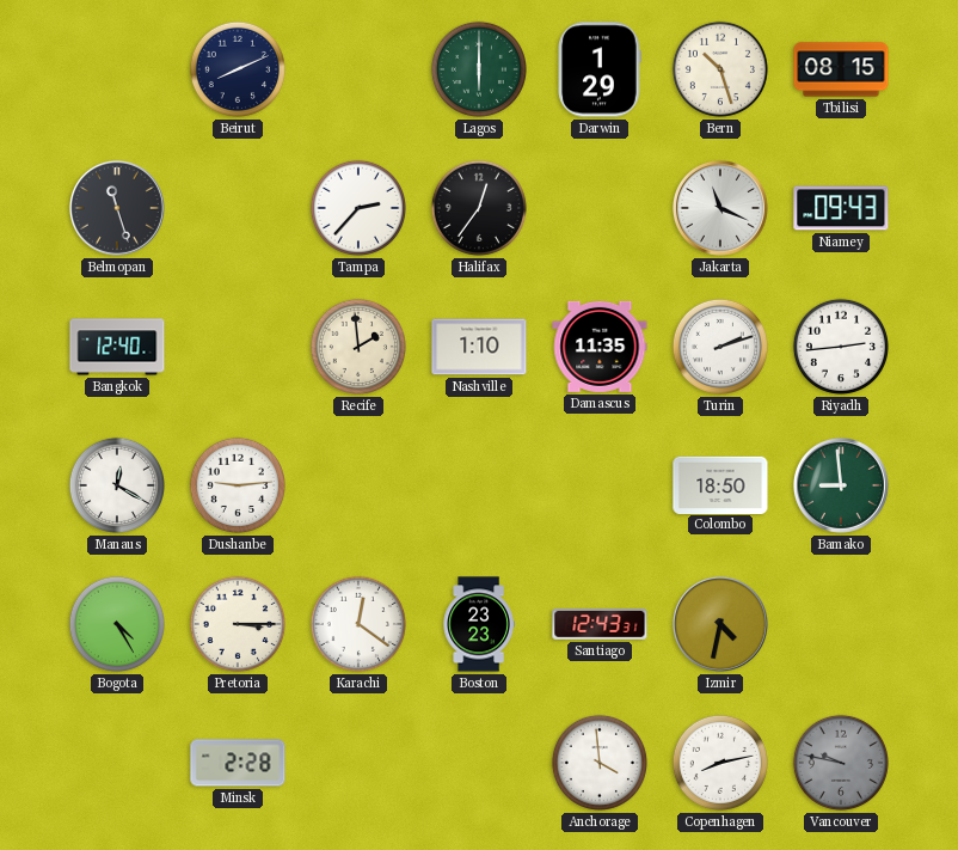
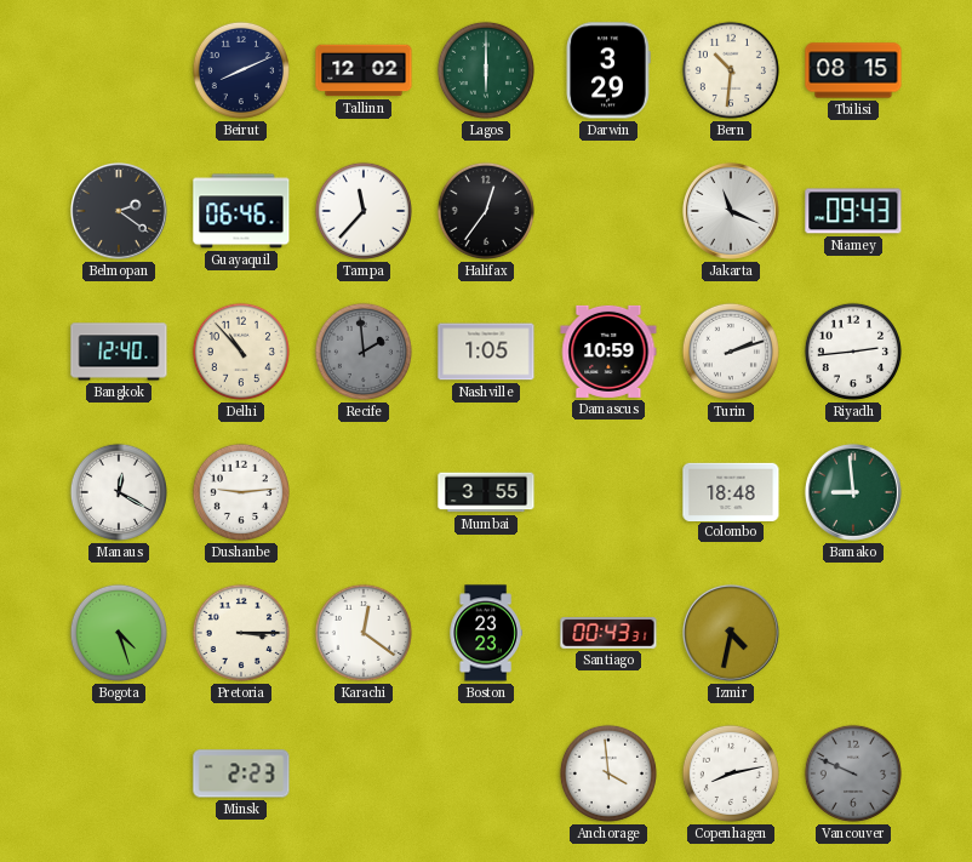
Tallinn: none -> 12:02
Darwin: 1:29 -> 3:29
Bern: 10:27 -> 10:31
Belmopan: 11:27 -> 2:21
Guayaquil: none -> 06:46
Tampa: 2:37 -> 11:37
Delhi: none -> 10:53
Recife dial: cream -> grey
Nashville: 1:10 -> 1:05
Damascus: 11:35 -> 10:59
Mumbai: none -> 3:55
Colombo: 18:50 -> 18:48
Bogota: 4:25 -> 4:27
Santiago: 12:43 -> 00:43
Minsk: 2:28 -> 2:23
Vancouver: 9:47 -> 9:49
